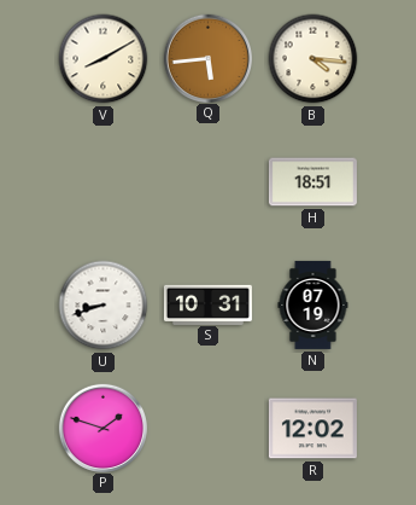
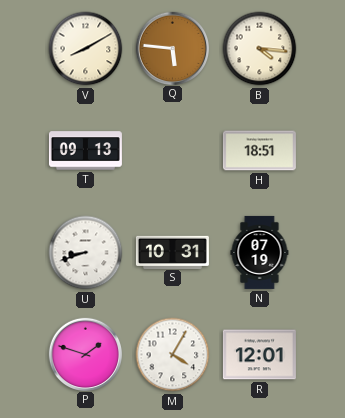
Q: 5:44 -> 5:46
T: none -> 09:13
M: none -> 4:05
R: 12:02 -> 12:01
